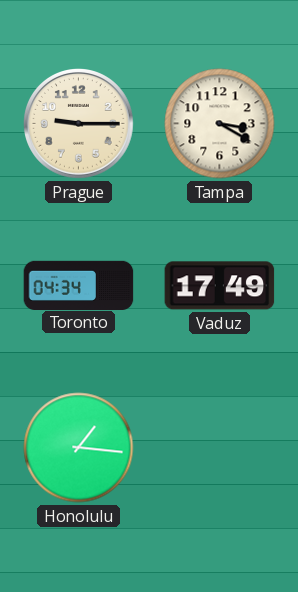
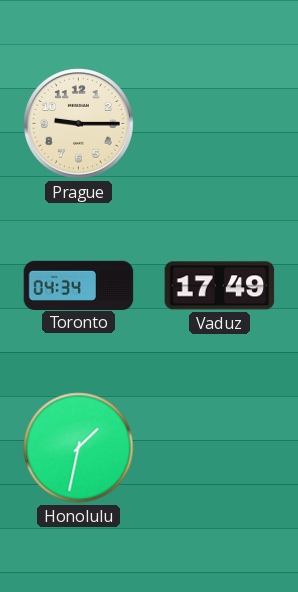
Tampa: 3:20 -> none
Honolulu: 1:16 -> 1:32
